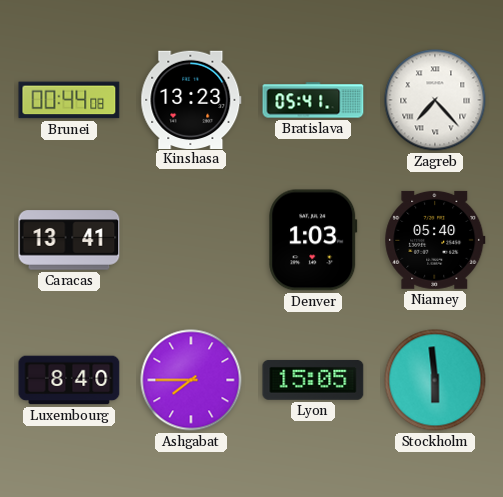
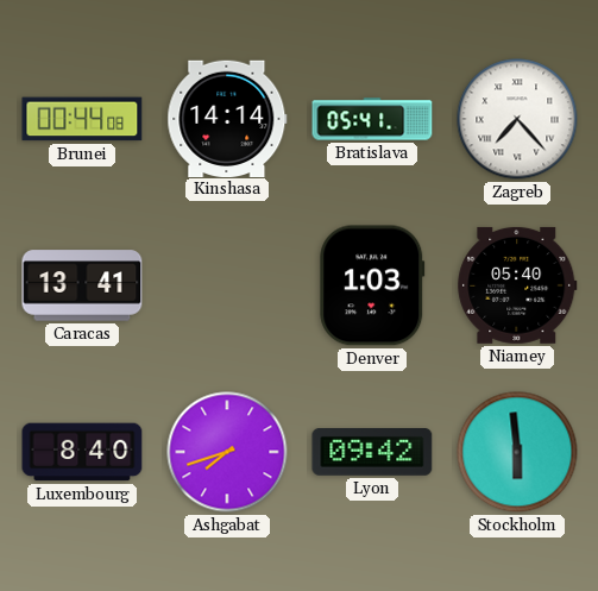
Kinshasa: 13:23 -> 14:14
Ashgabat: 7:45 -> 7:42
Lyon: 15:05 -> 09:42
